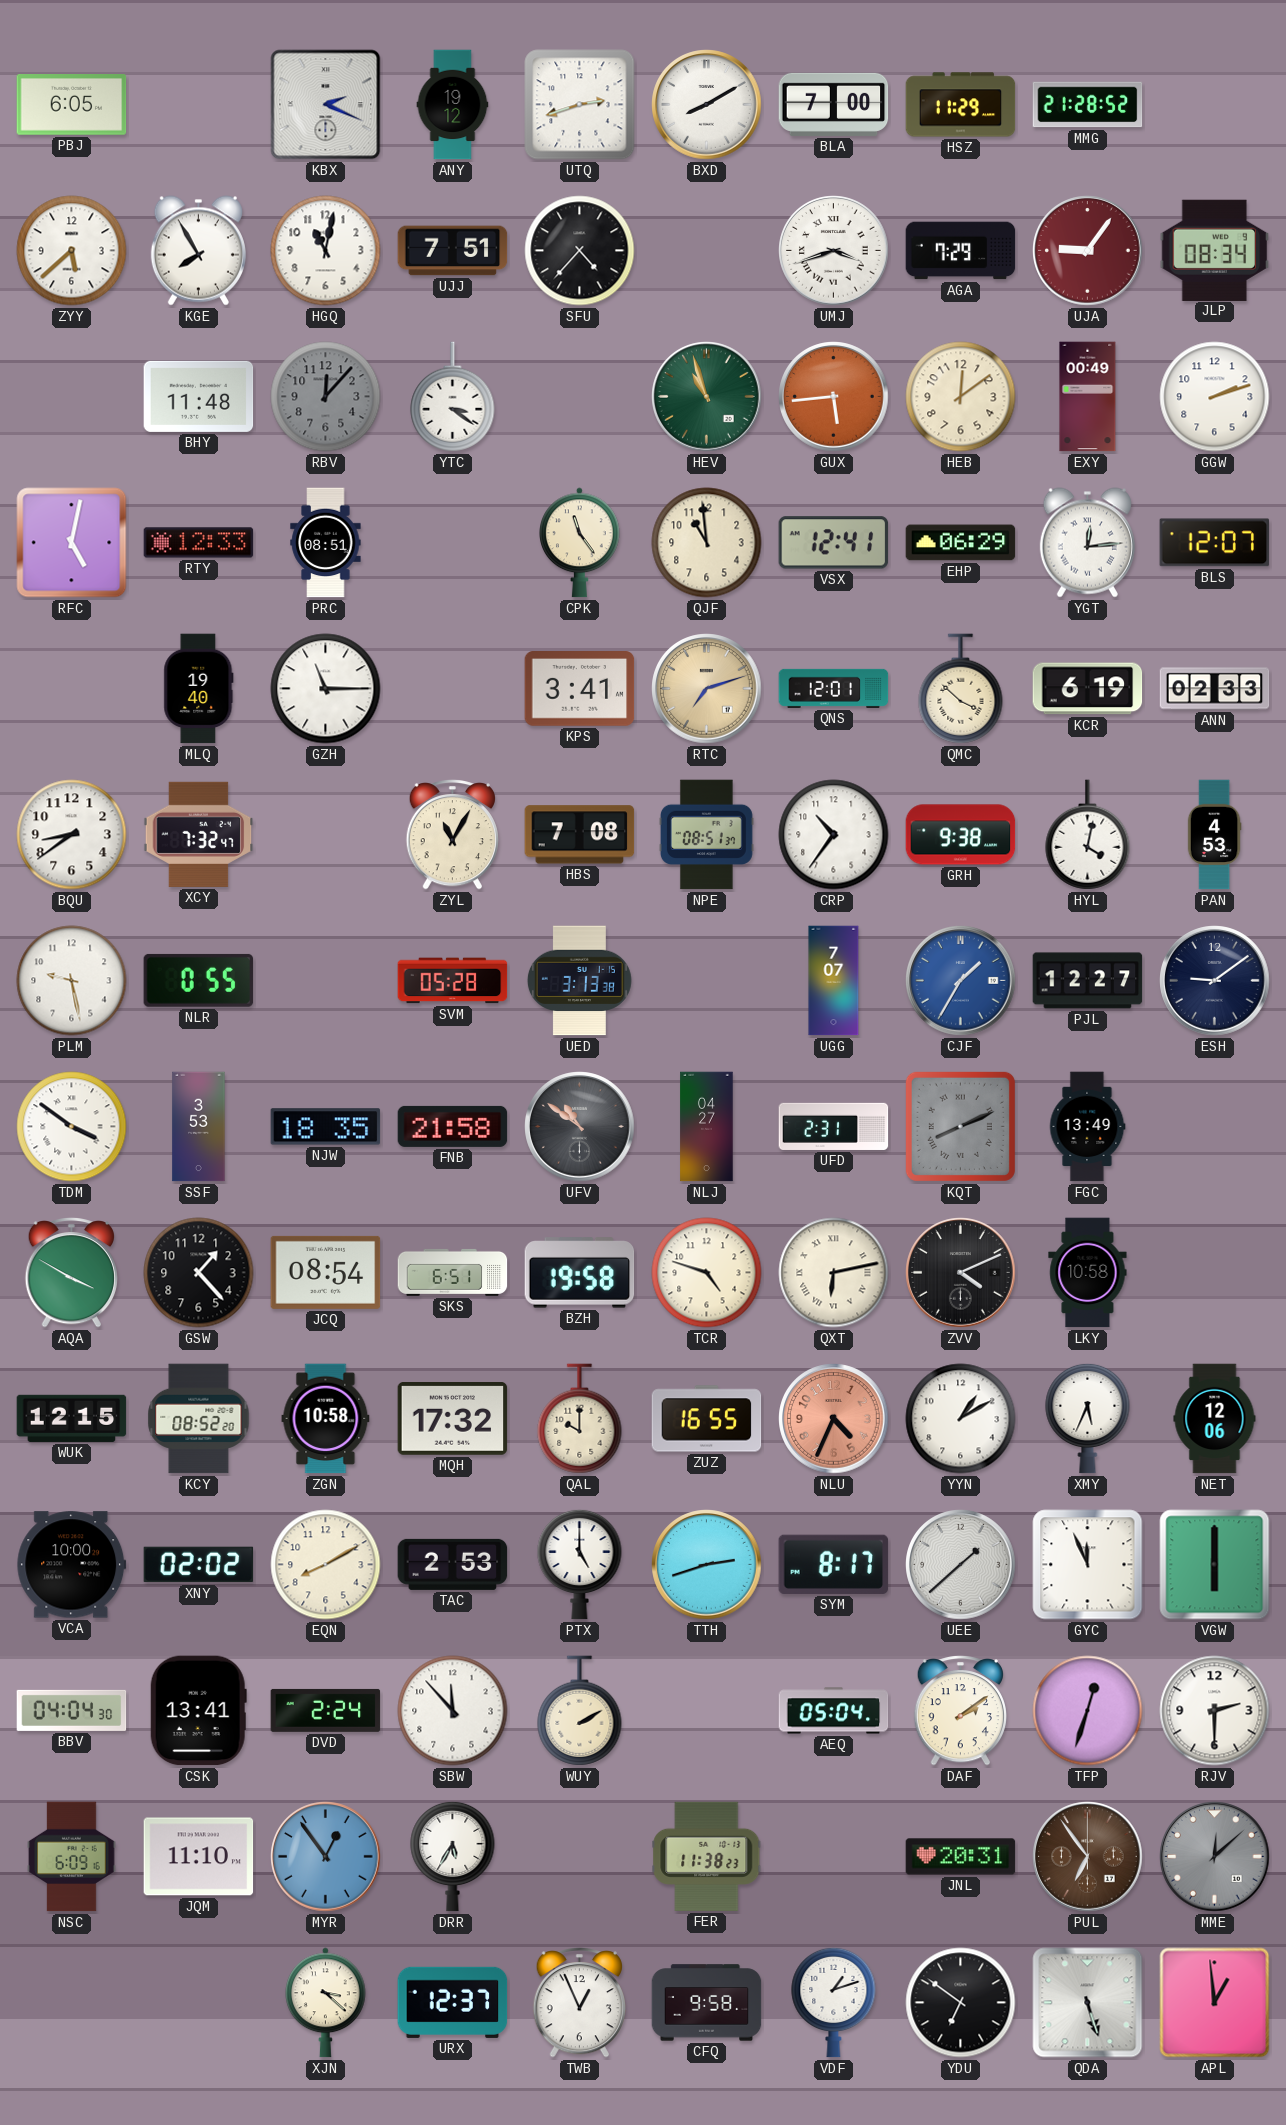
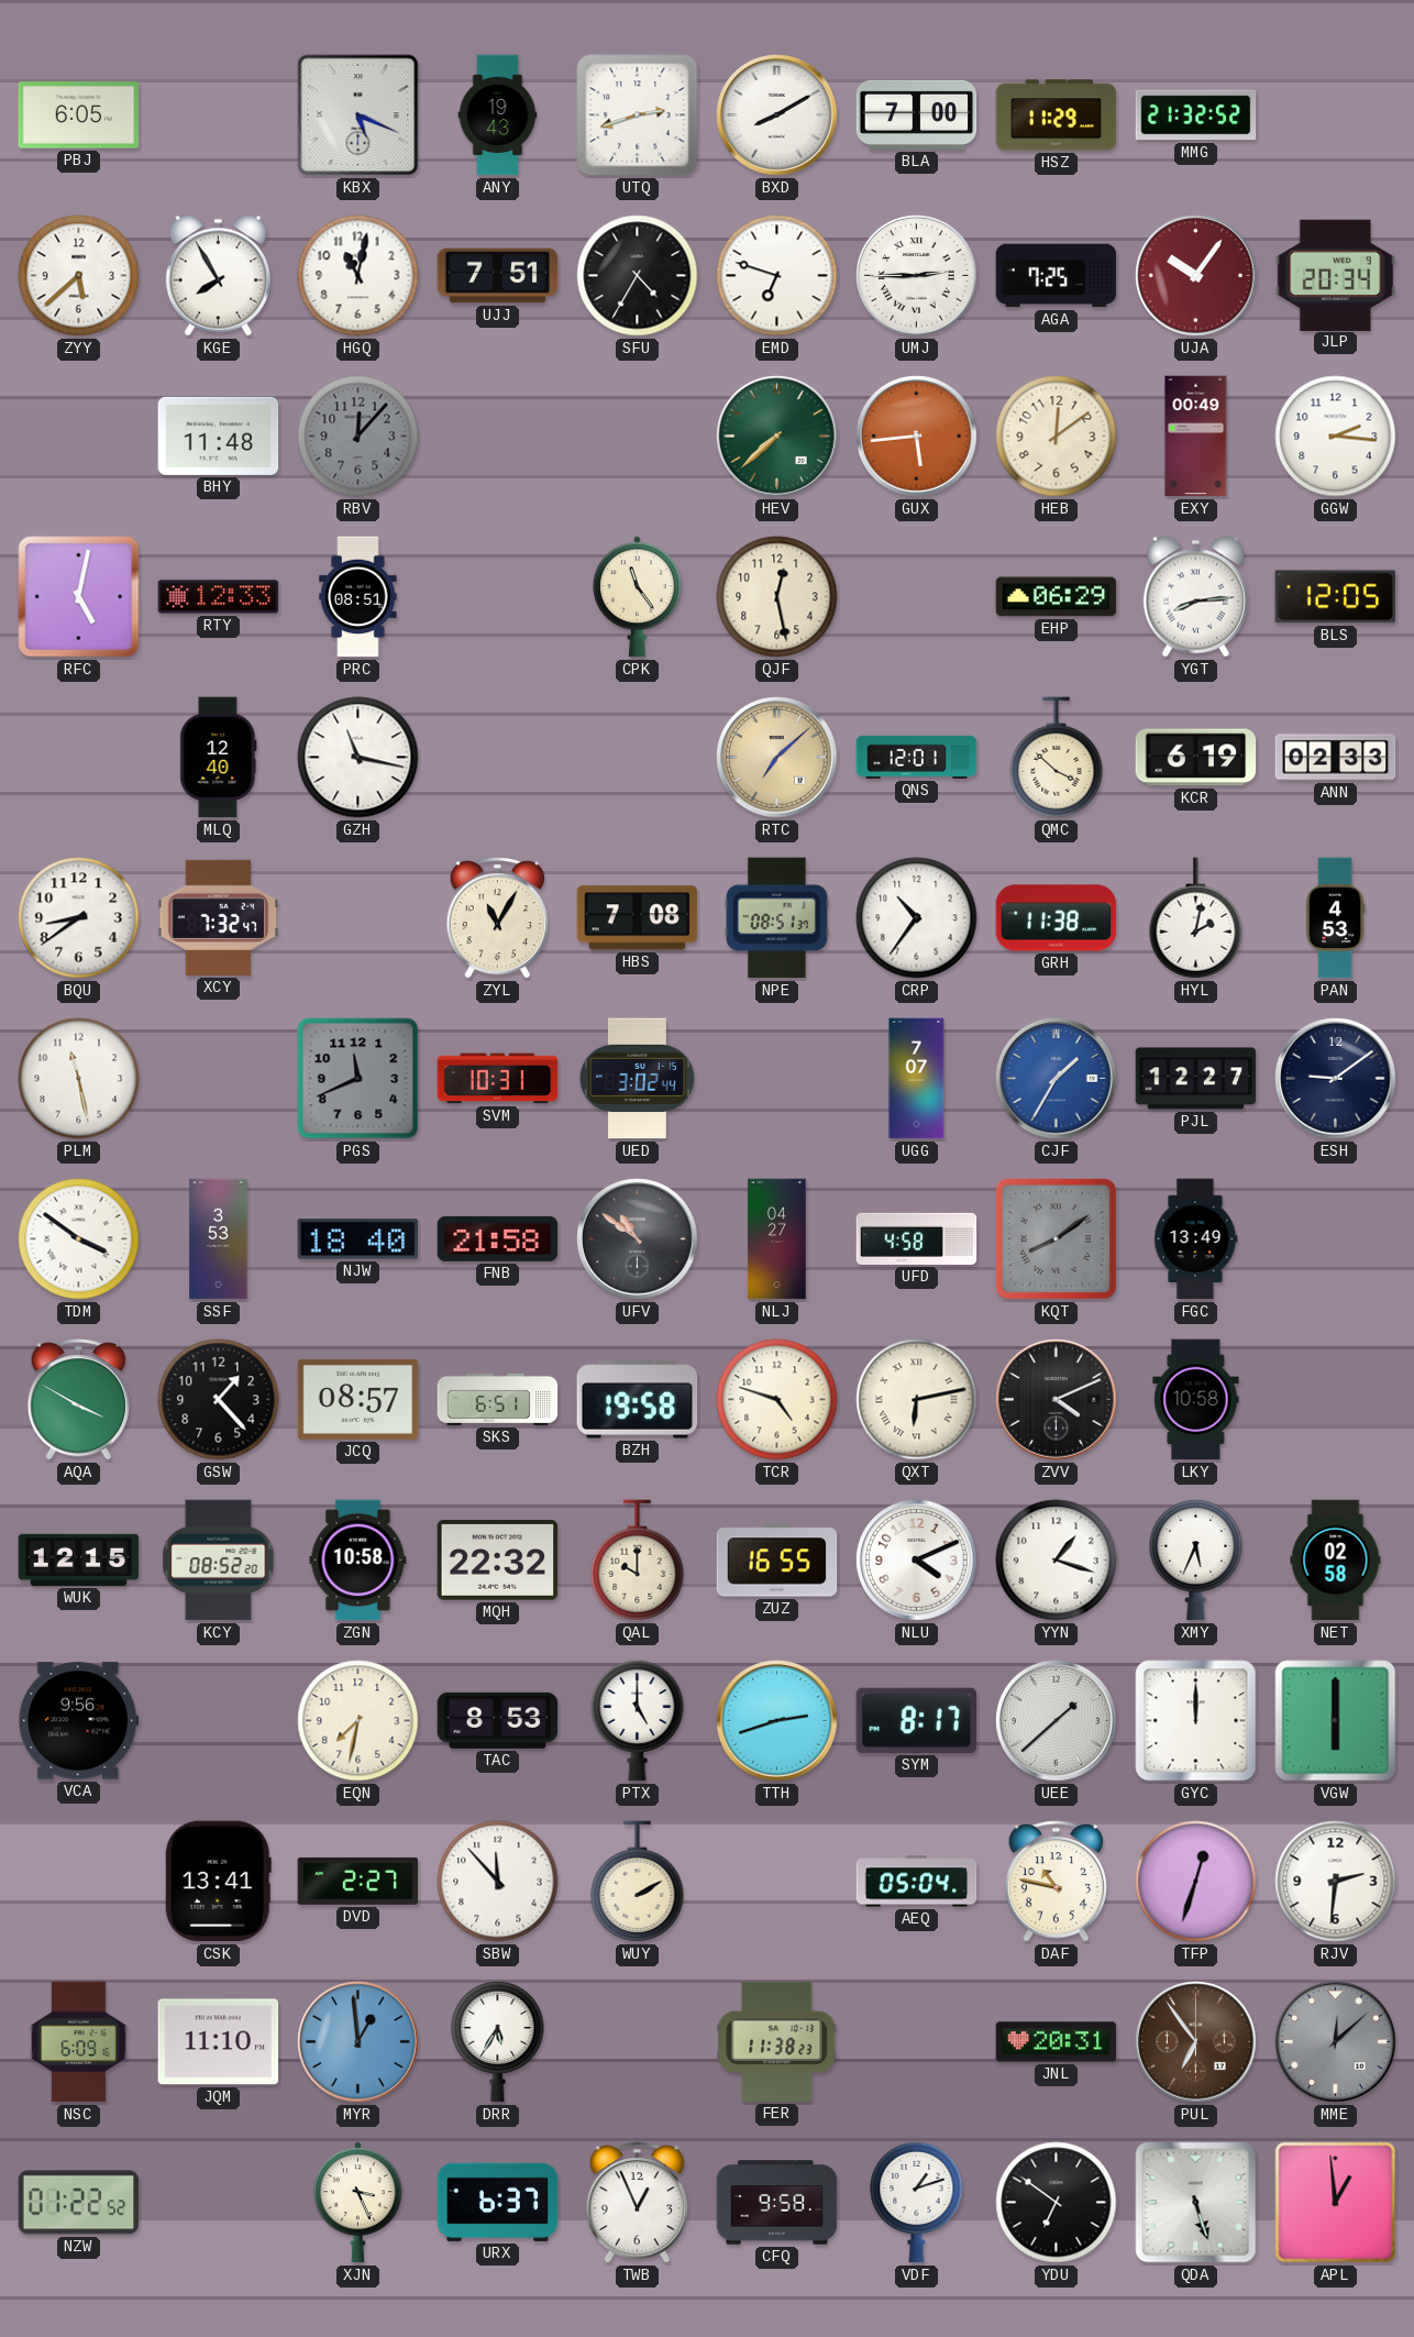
KBX: 2:19 -> 5:19
ANY: 19:12 -> 19:43
MMG: 21:28 -> 21:32
SFU: 4:37 -> 4:35
EMD: none -> 6:48
UMJ: 3:42 -> 2:45
AGA: 7:29 -> 7:25
UJA: 9:06 -> 10:06
JLP: 08:34 -> 20:34
YTC: 3:21 -> none
HEV: 10:57 -> 7:38
GGW: 2:12 -> 2:16
QJF: 10:59 -> 12:28
VSX: 12:41 -> none
YGT: 12:14 -> 8:14
BLS: 12:07 -> 12:05
MLQ: 19:40 -> 12:40
GZH: 11:15 -> 11:17
KPS: 3:41 -> none
RTC: 7:12 -> 7:08
GRH: 9:38 -> 11:38
HYL: 4:02 -> 2:02
PLM: 9:28 -> 11:28
NLR: 0:55 -> none
PGS: none -> 11:41
SVM: 05:28 -> 10:31
UED: 3:13 -> 3:02
NJW: 18:35 -> 18:40
UFD: 2:31 -> 4:58
KQT: 8:11 -> 8:09
JCQ: 08:54 -> 08:57
MQH: 17:32 -> 22:32
NLU: 4:34 -> 4:11
NLU dial: salmon -> white
YYN: 1:10 -> 1:18
NET: 12:06 -> 02:58
VCA: 10:00 -> 9:56
XNY: 02:02 -> none
EQN: 8:10 -> 7:32
TAC: 2:53 -> 8:53
GYC: 11:56 -> 12:00
BBV: 04:04 -> none
DVD: 2:24 -> 2:27
DAF: 2:09 -> 10:47
RJV: 2:30 -> 2:31
MYR: 12:54 -> 12:59
NZW: none -> 01:22
XJN: 3:22 -> 3:26
URX: 12:37 -> 6:37
